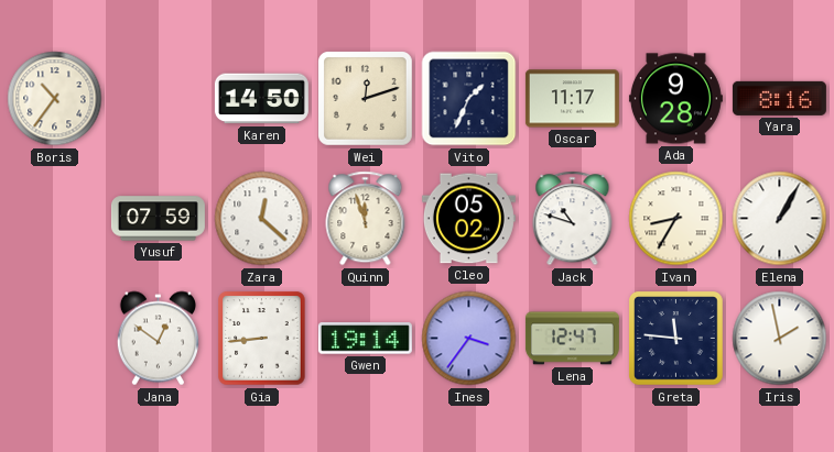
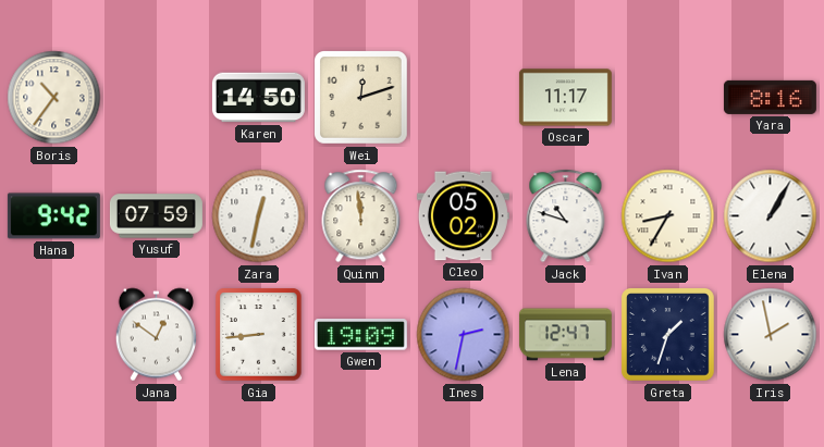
Vito: 1:34 -> none
Ada: 9:28 -> none
Hana: none -> 9:42
Zara: 12:22 -> 12:32
Quinn: 11:57 -> 11:59
Gwen: 19:14 -> 19:09
Ines: 3:36 -> 2:32
Greta: 11:46 -> 1:33
